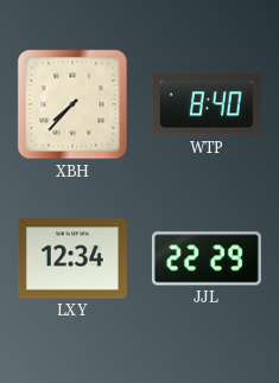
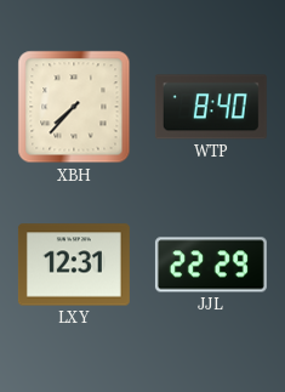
LXY: 12:34 -> 12:31
